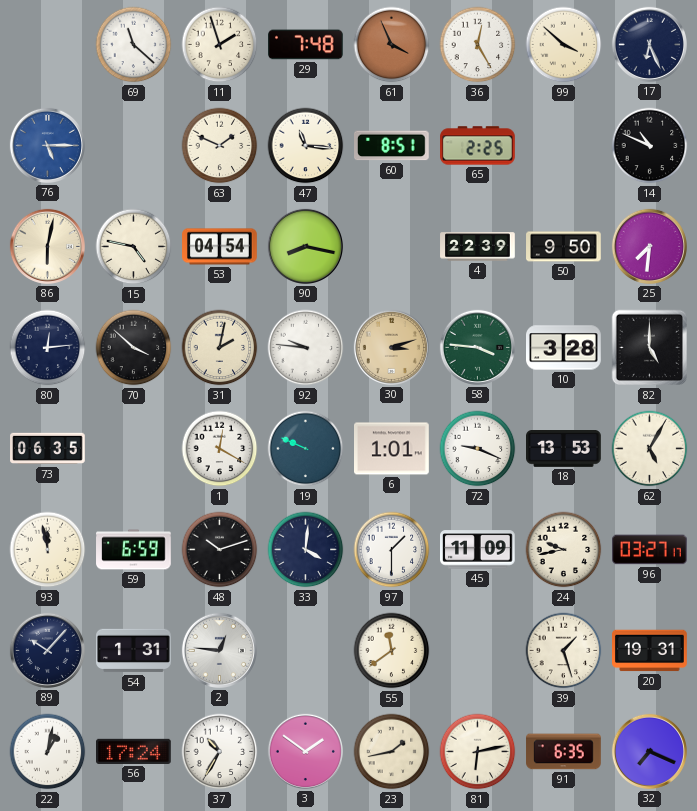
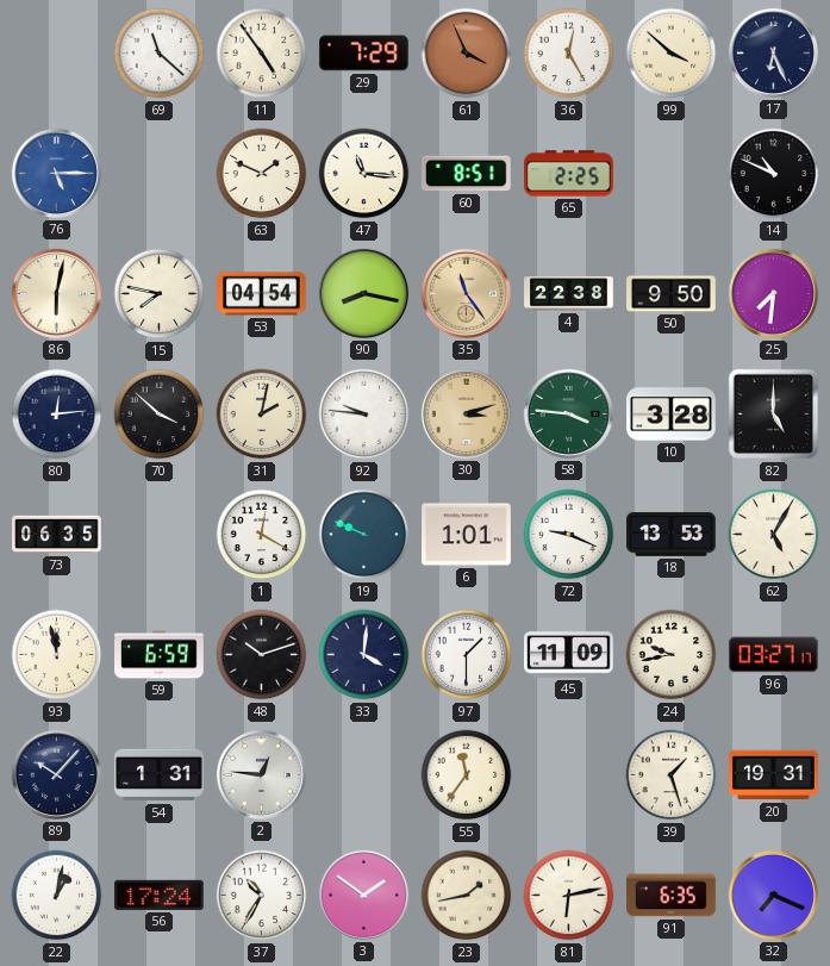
11: 1:57 -> 4:54
29: 7:48 -> 7:29
15: 4:47 -> 7:47
35: none -> 11:24
4: 22:39 -> 22:38
55: 11:39 -> 11:36
